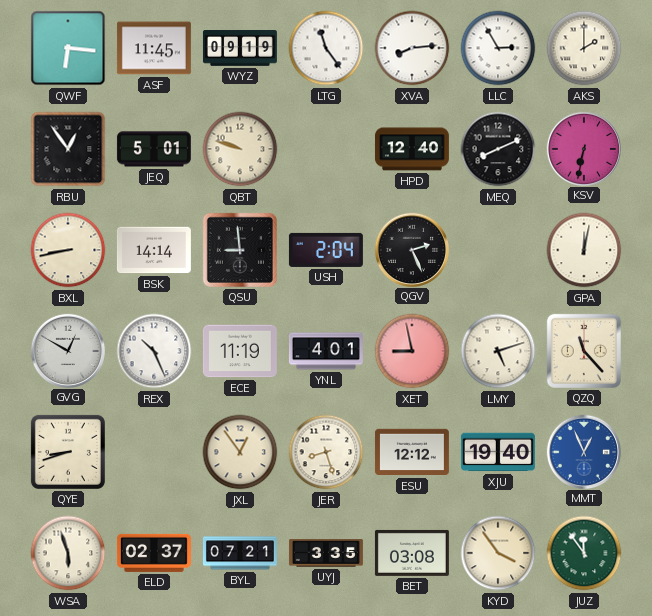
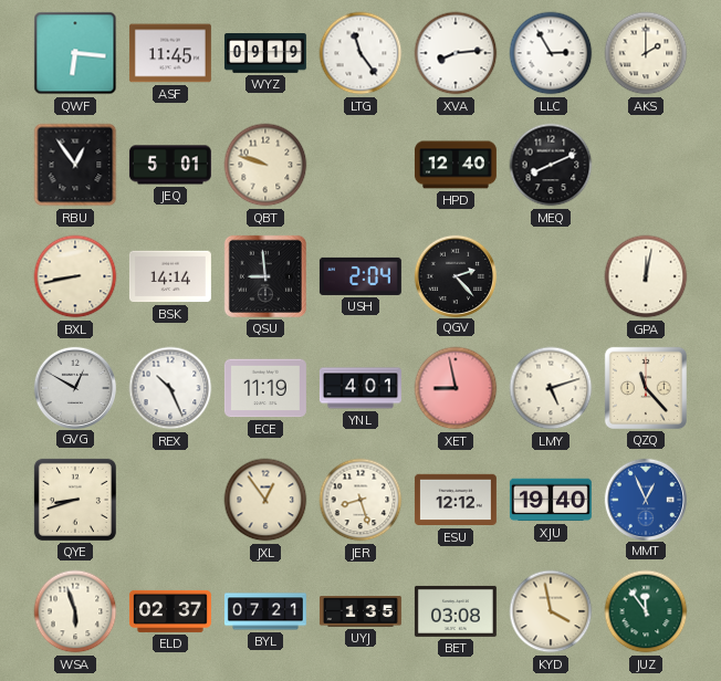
KSV: 6:32 -> none
QGV: 2:26 -> 2:23
UYJ: 3:35 -> 1:35
KYD: 3:54 -> 3:58
